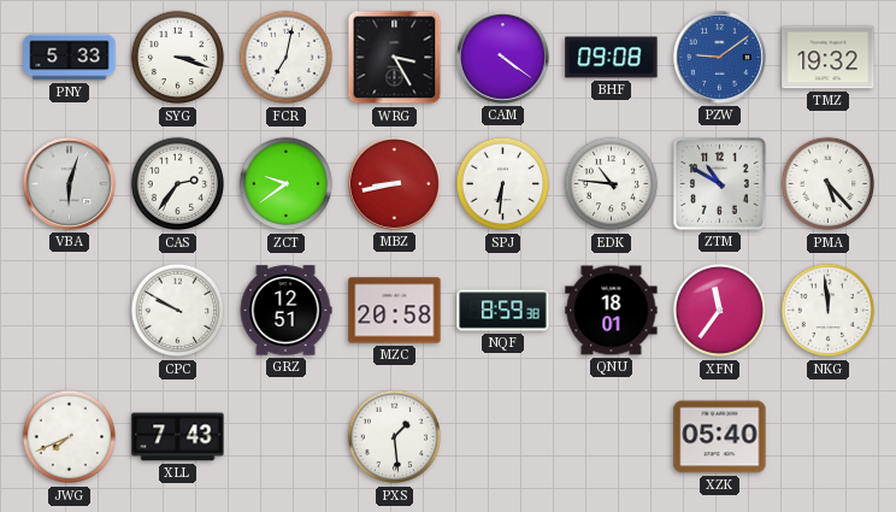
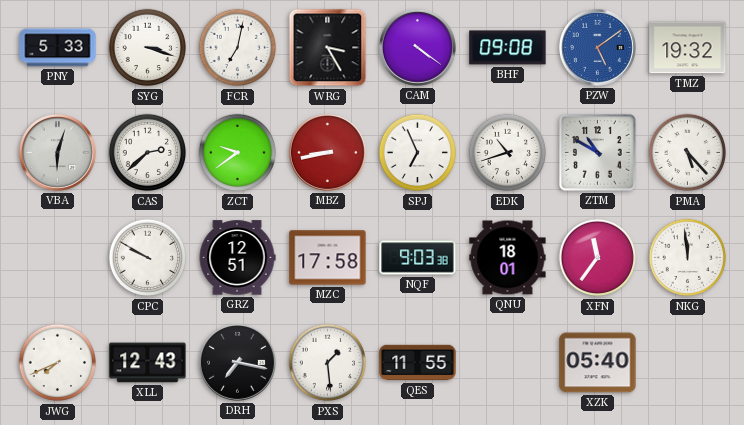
PZW: 9:09 -> 5:09
CAS: 2:36 -> 2:38
SPJ: 6:31 -> 6:56
EDK: 10:46 -> 10:42
MZC: 20:58 -> 17:58
NQF: 8:59 -> 9:03
XLL: 7:43 -> 12:43
DRH: none -> 7:17
QES: none -> 11:55
